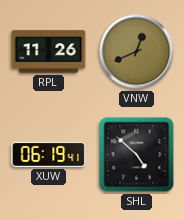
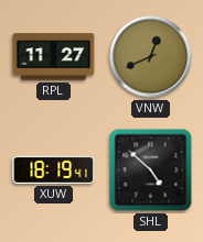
RPL: 11:26 -> 11:27
XUW: 06:19 -> 18:19
